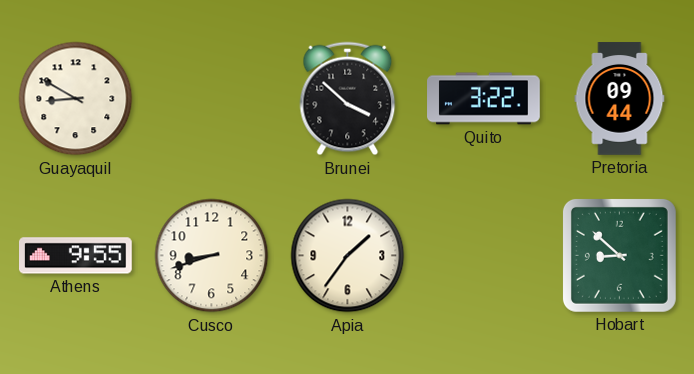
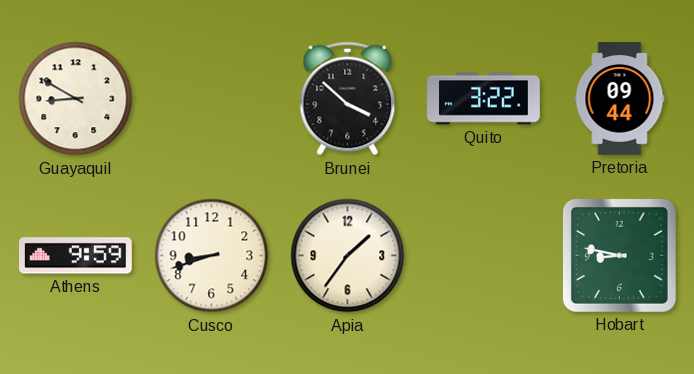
Athens: 9:55 -> 9:59
Hobart: 8:52 -> 8:47
